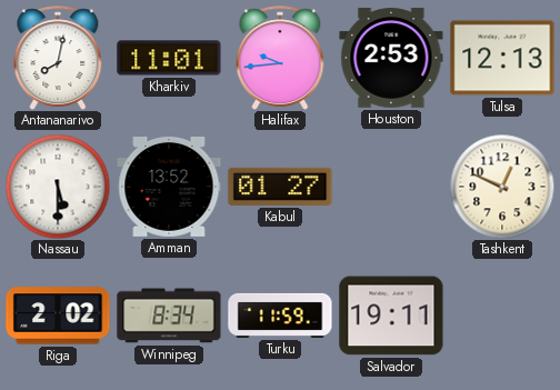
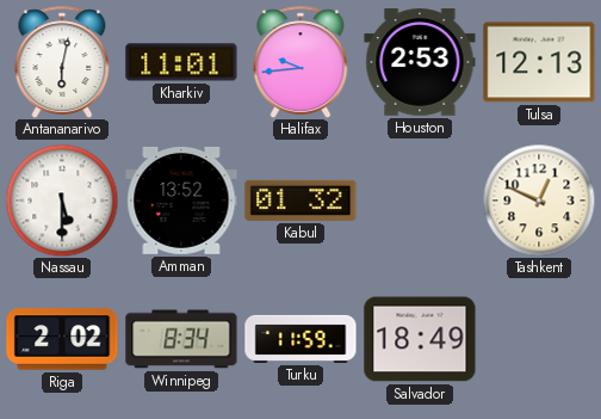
Antananarivo: 8:02 -> 6:02
Kabul: 01:27 -> 01:32
Salvador: 19:11 -> 18:49
